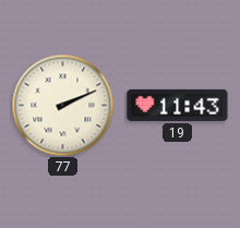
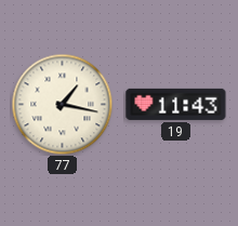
77: 2:11 -> 1:17
